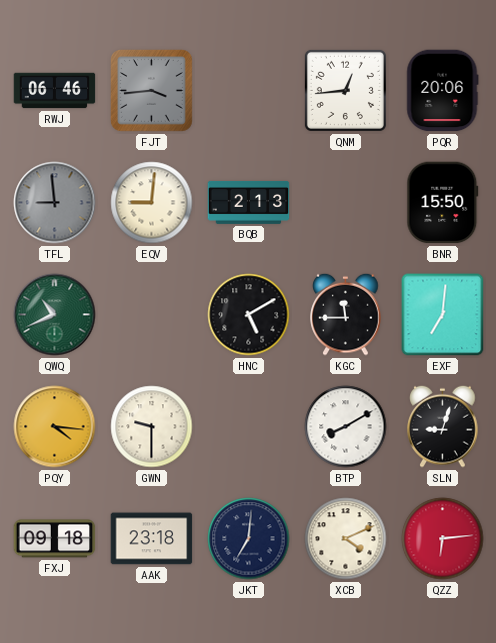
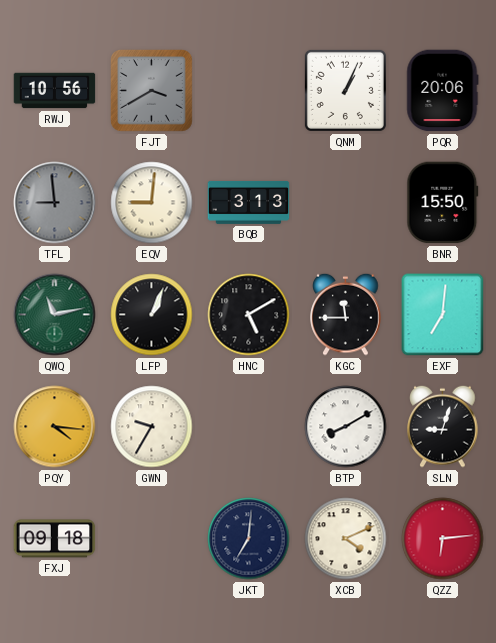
RWJ: 06:46 -> 10:56
FJT: 3:44 -> 3:40
QNM: 12:44 -> 1:04
BQB: 2:13 -> 3:13
QWQ: 10:41 -> 11:13
LFP: none -> 1:04
GWN: 9:30 -> 9:35
AAK: 23:18 -> none
